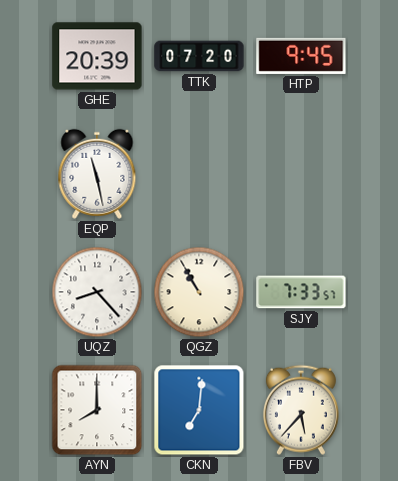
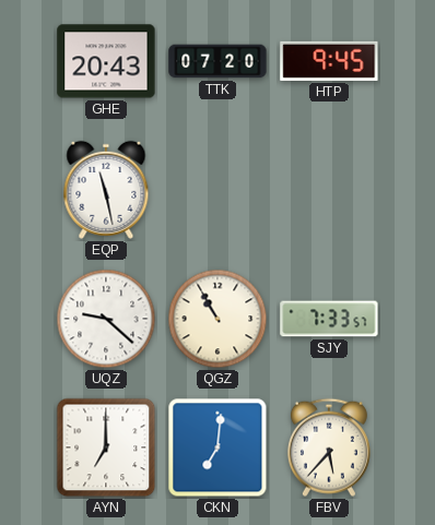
GHE: 20:39 -> 20:43
UQZ: 8:23 -> 9:22
AYN: 8:00 -> 7:00
